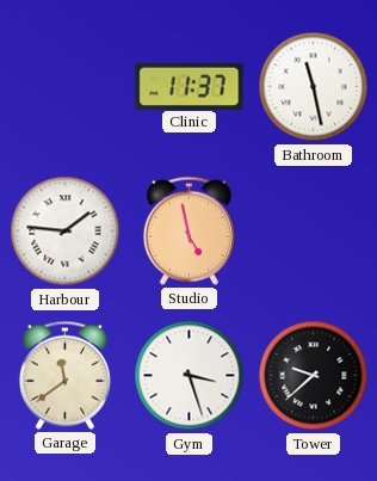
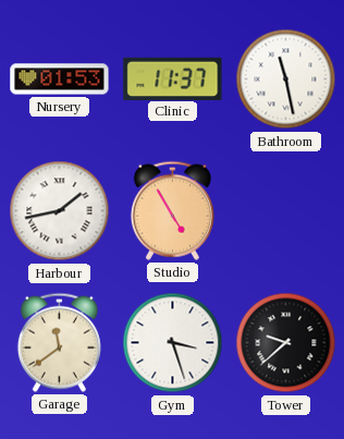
Nursery: none -> 01:53
Harbour: 1:46 -> 1:43
Studio: 4:58 -> 4:55
